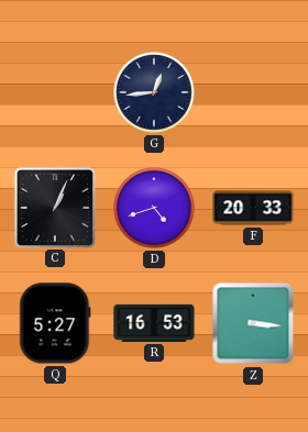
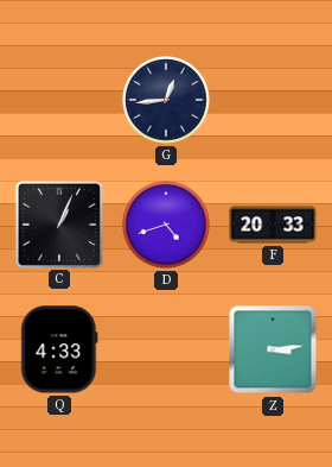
Q: 5:27 -> 4:33
R: 16:53 -> none
Z: 3:16 -> 3:14
